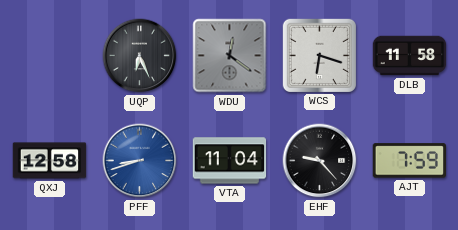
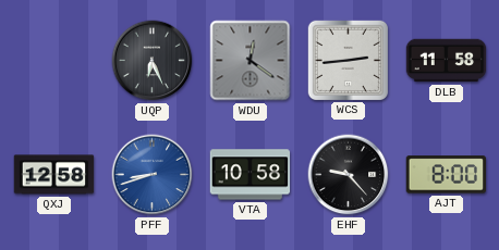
WCS: 6:18 -> 2:44
VTA: 11:04 -> 10:58
AJT: 7:59 -> 8:00
